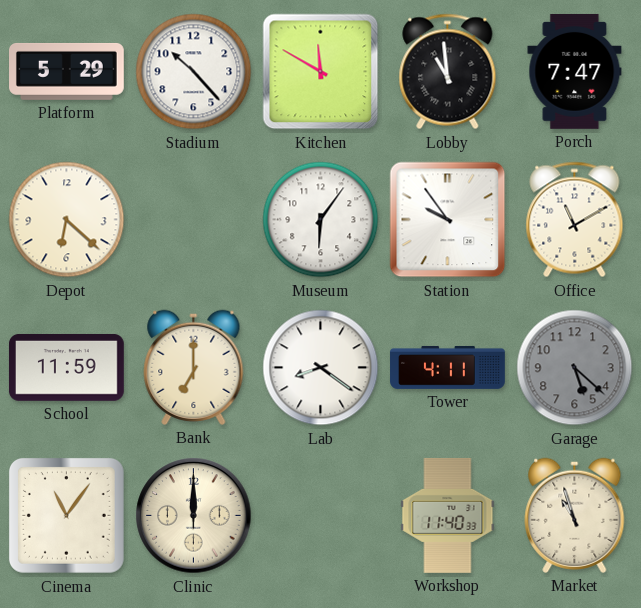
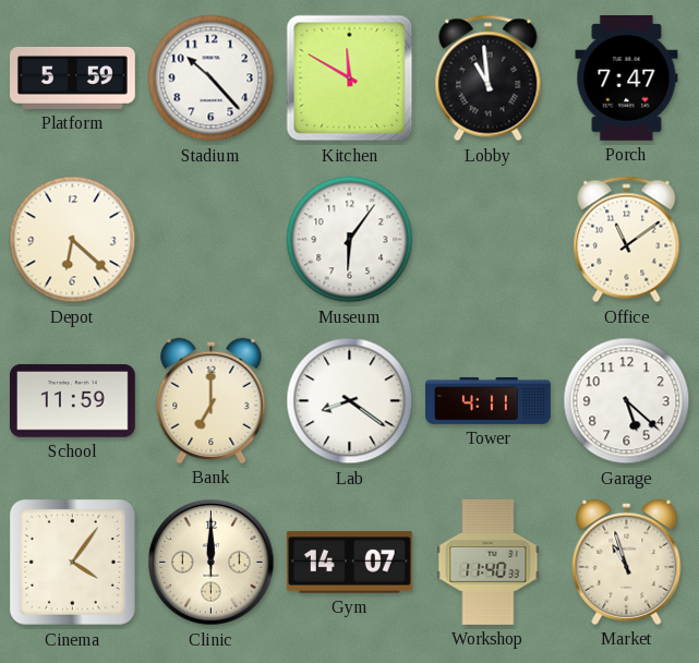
Platform: 5:29 -> 5:59
Station: 9:54 -> none
Office: 11:10 -> 11:09
Garage dial: grey -> white
Cinema: 11:06 -> 4:06
Gym: none -> 14:07
